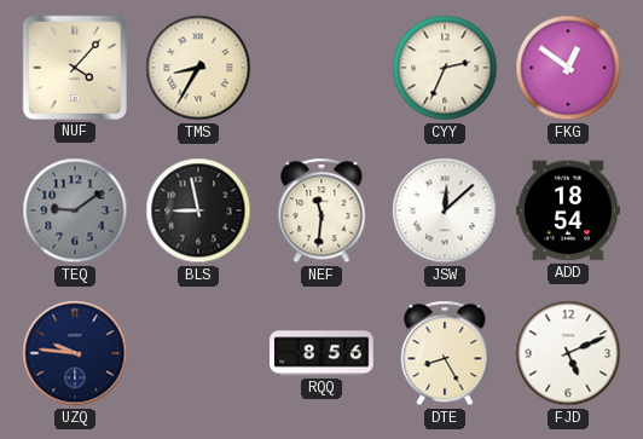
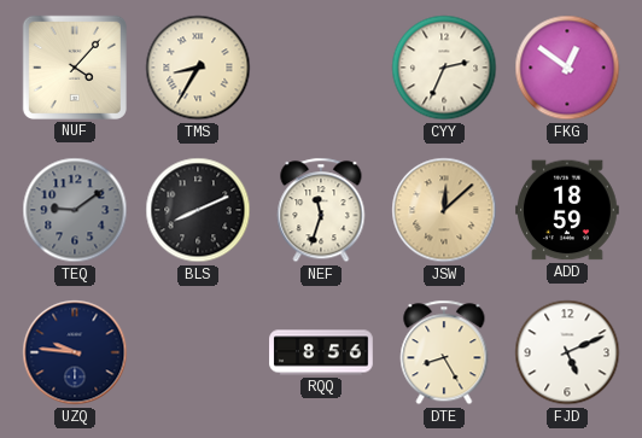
BLS: 8:58 -> 8:11
NEF: 11:31 -> 11:33
JSW dial: white -> champagne
ADD: 18:54 -> 18:59
